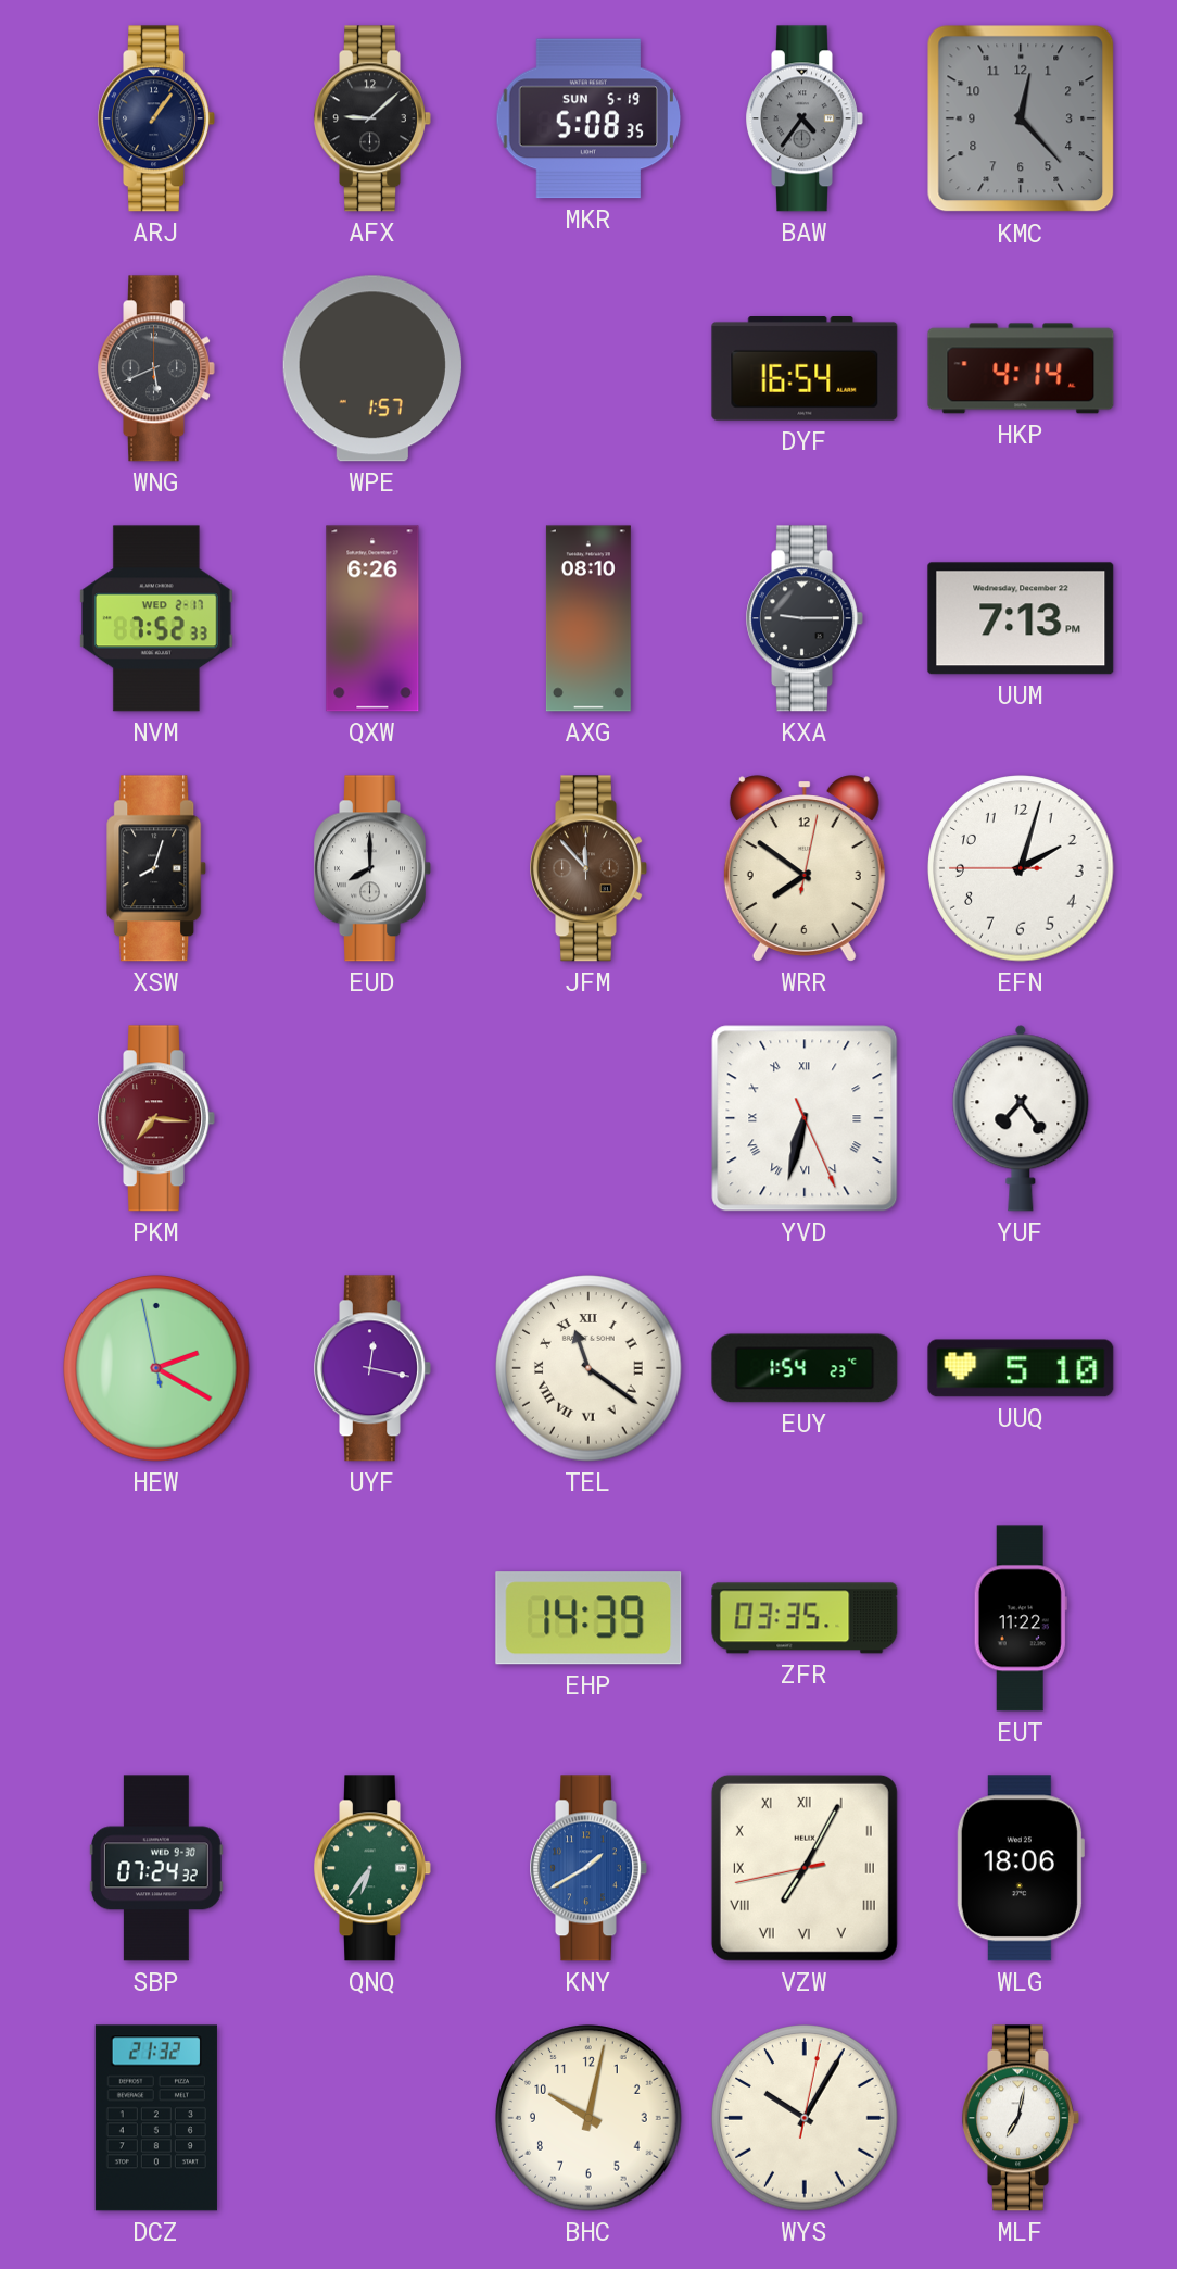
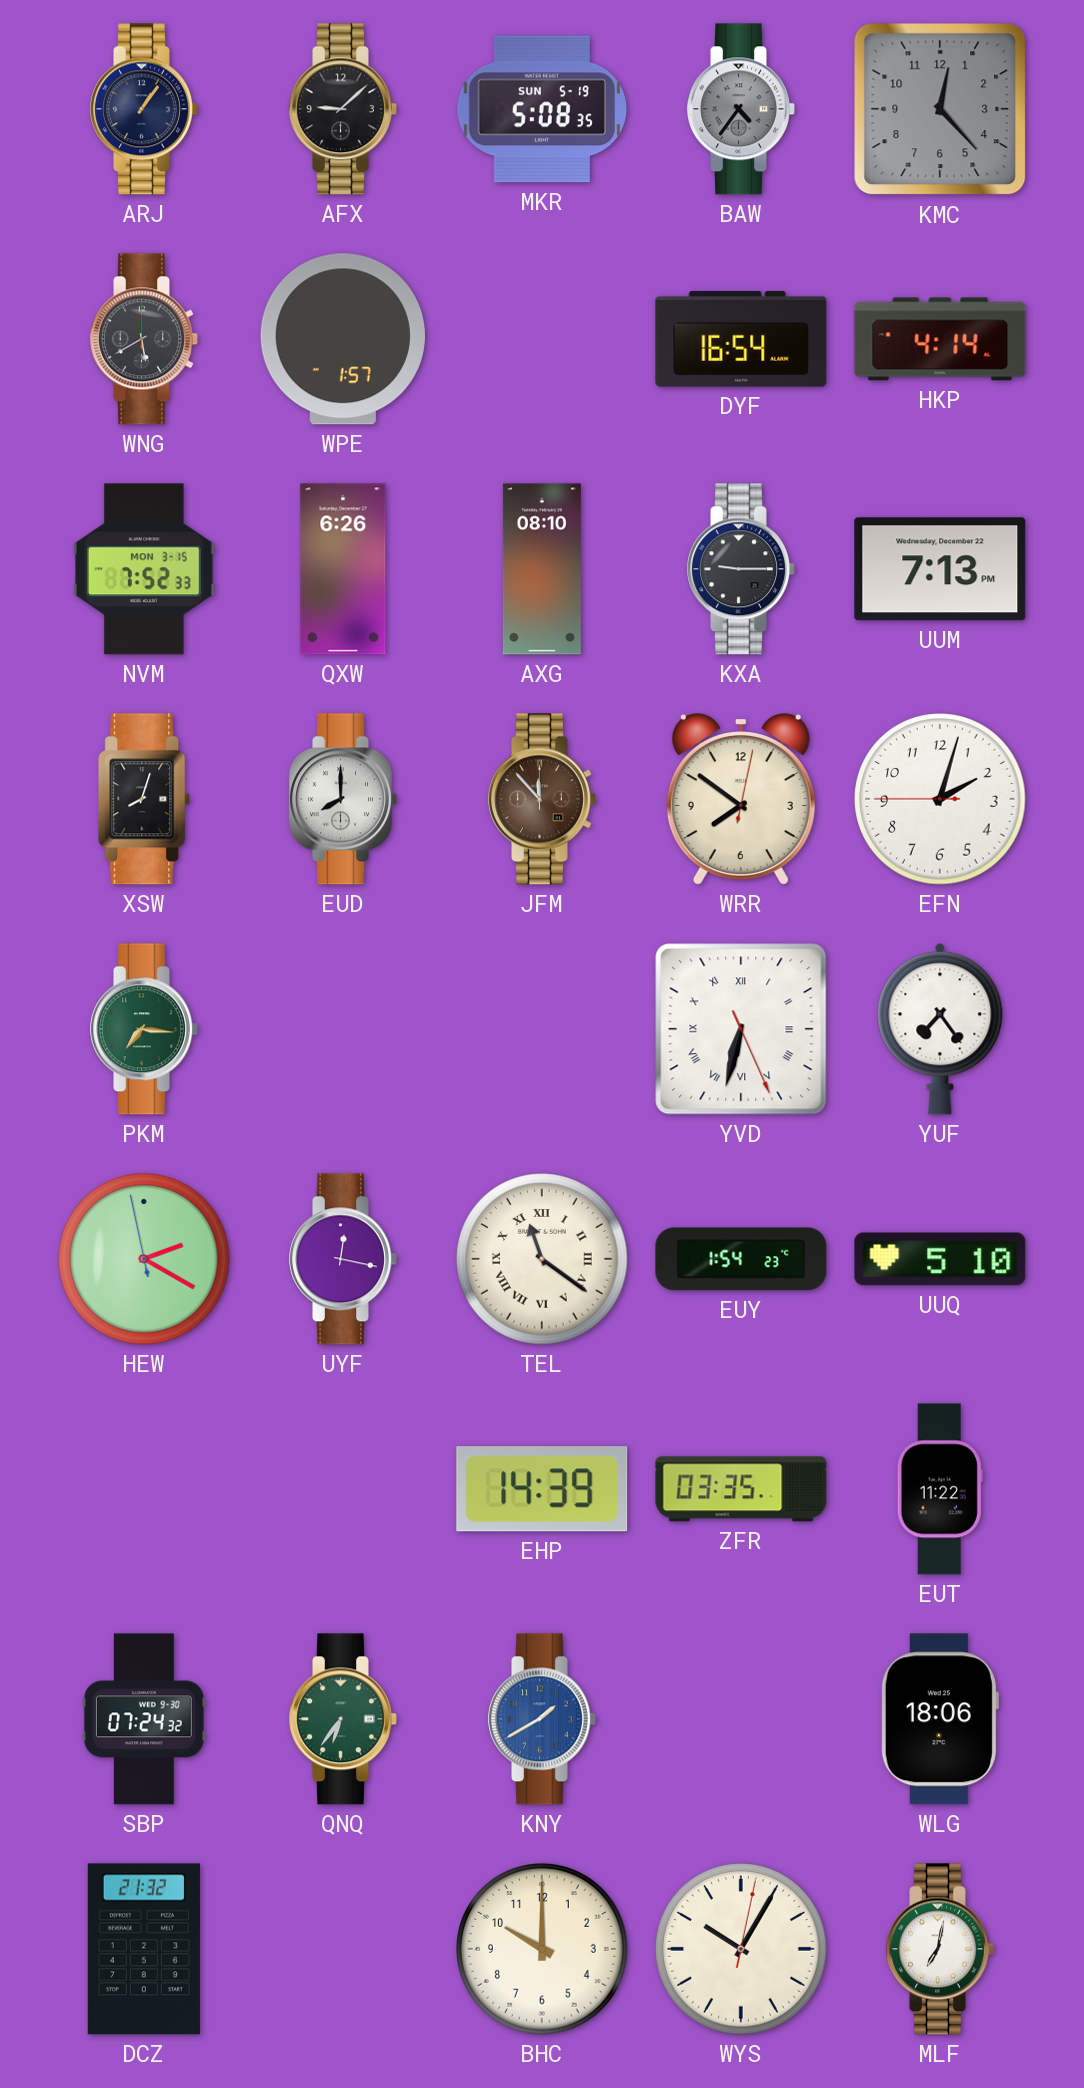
WNG: 5:41 -> 5:40
NVM date: WED 2-17 -> MON 3-15
PKM dial: burgundy -> green
VZW: 7:04 -> none
BHC: 10:02 -> 10:00
